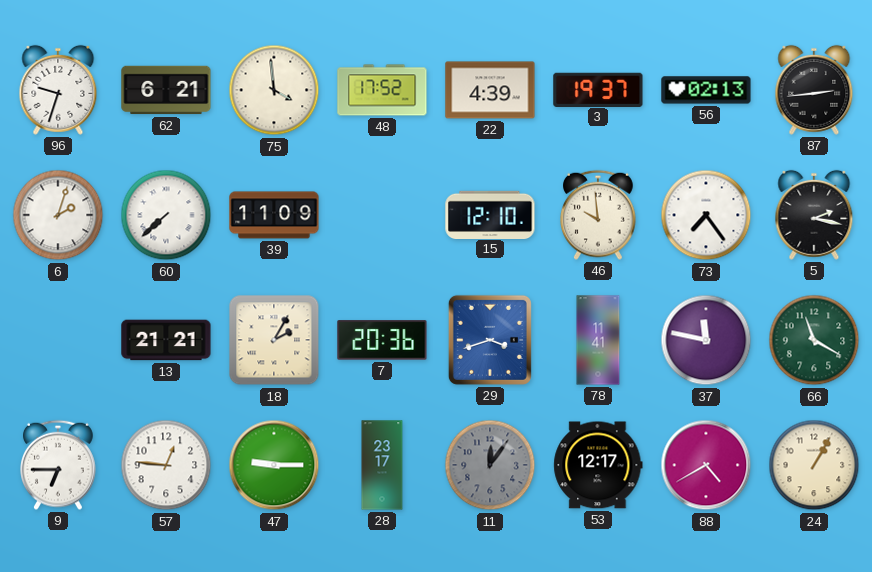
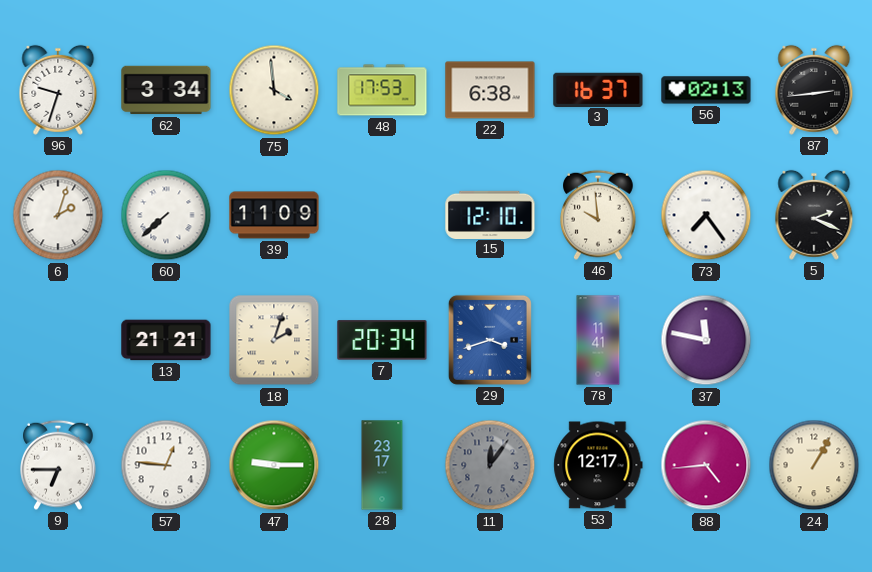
62: 6:21 -> 3:34
48: 17:52 -> 17:53
22: 4:39 -> 6:38
3: 19:37 -> 16:37
5: 2:17 -> 2:19
18: 2:05 -> 2:03
7: 20:36 -> 20:34
66: 11:20 -> none
88: 4:40 -> 4:44
